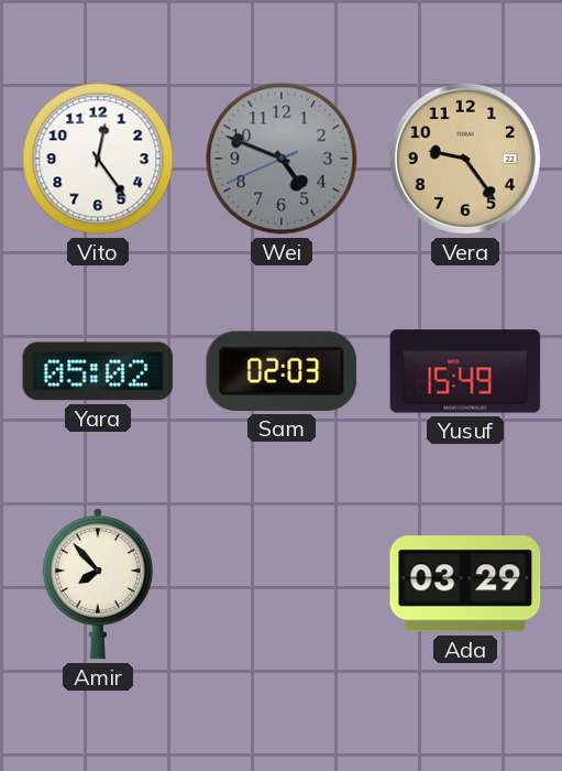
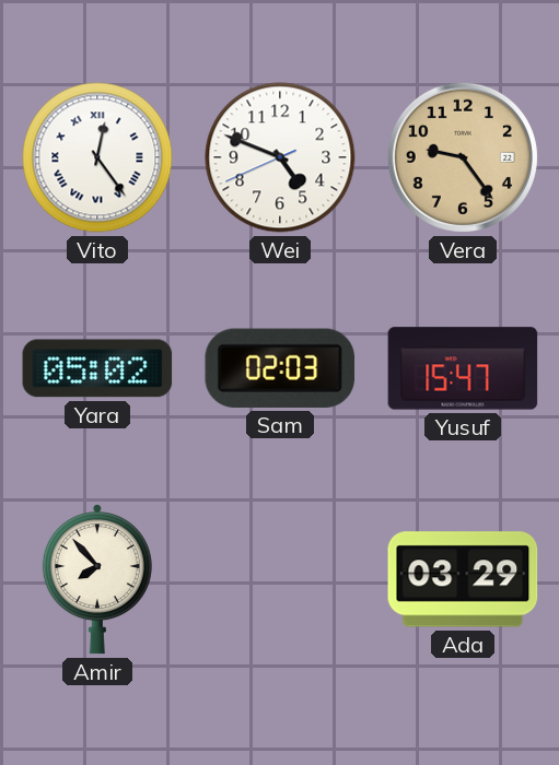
Vito numerals: Arabic -> Roman
Wei dial: grey -> white
Yusuf: 15:49 -> 15:47
